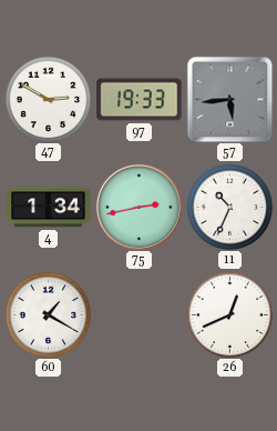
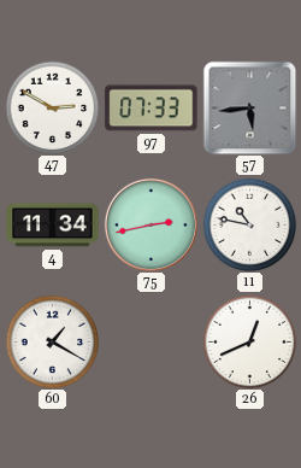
97: 19:33 -> 07:33
4: 1:34 -> 11:34
11: 10:34 -> 10:47
